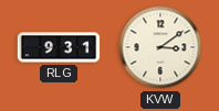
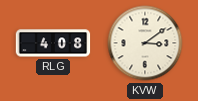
RLG: 9:31 -> 4:08
